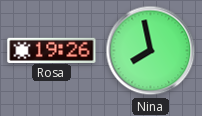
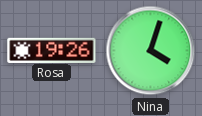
Nina: 7:58 -> 4:03
